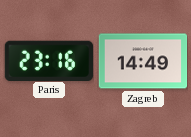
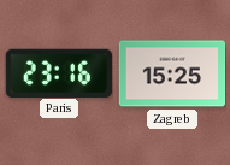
Zagreb: 14:49 -> 15:25
